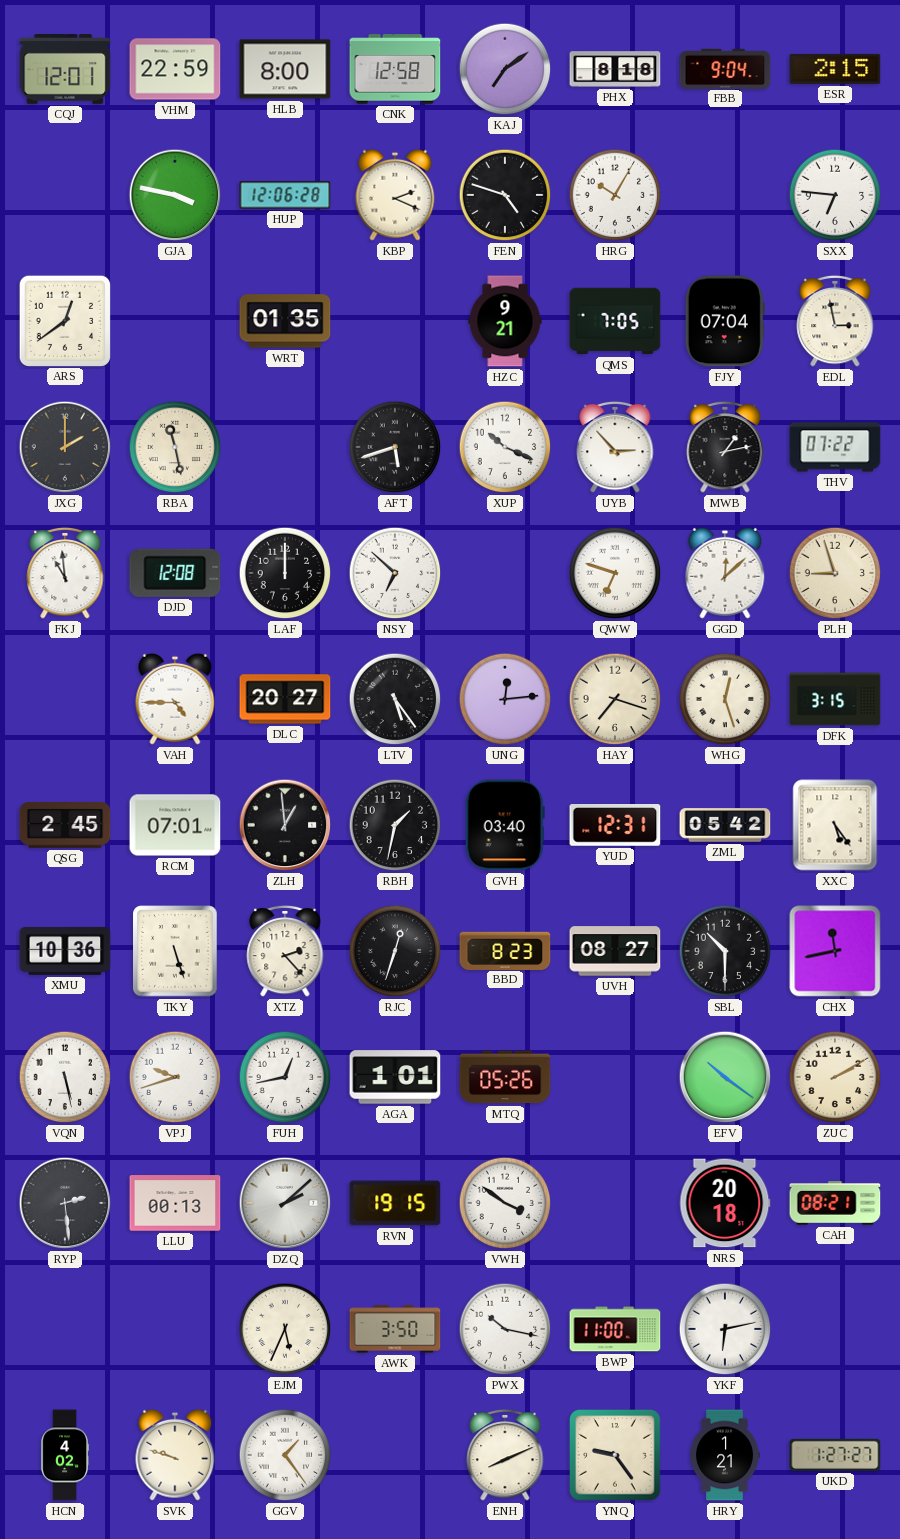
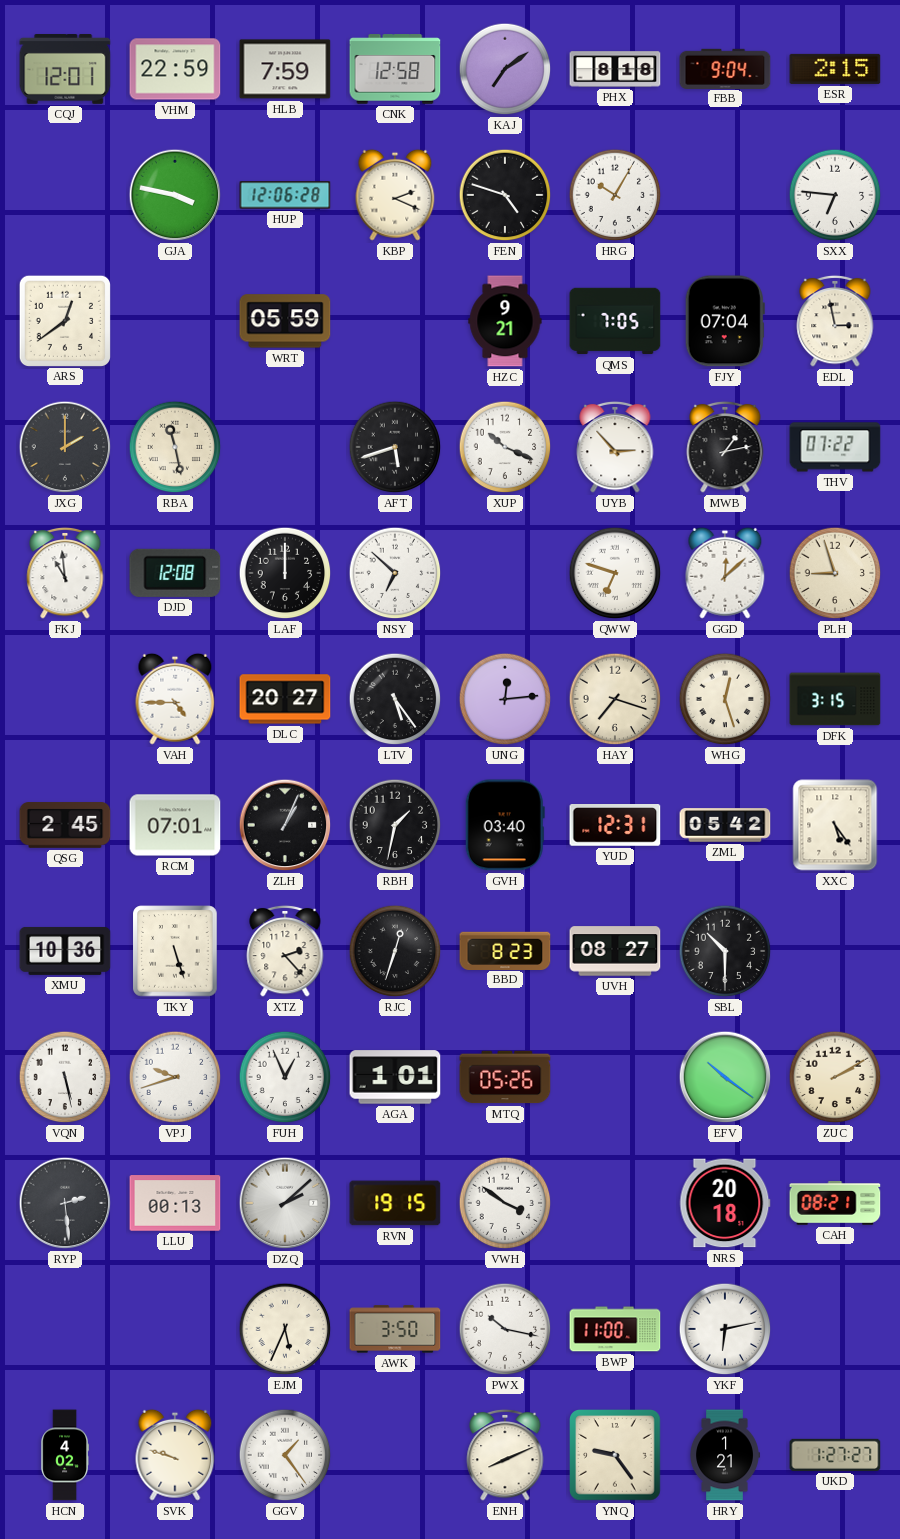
HLB: 8:00 -> 7:59
WRT: 01:35 -> 05:59
ZLH: 12:59 -> 1:04
CHX: 11:43 -> none
FUH: 12:43 -> 12:56
